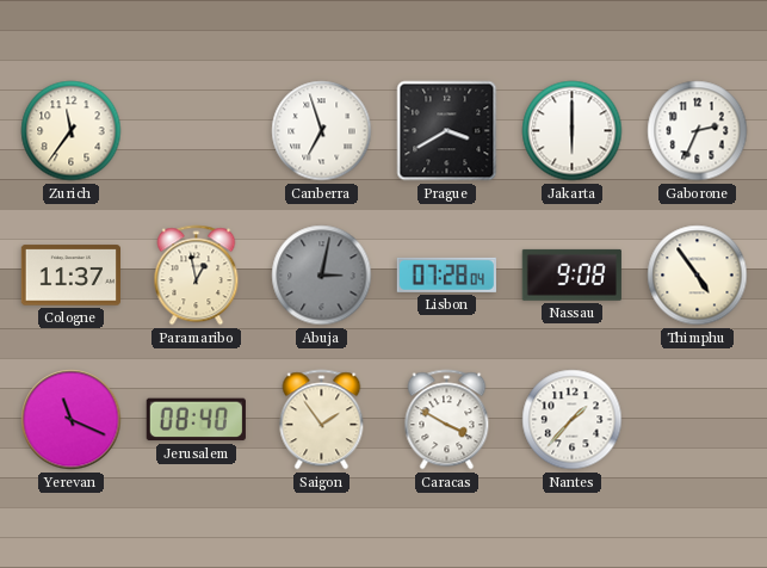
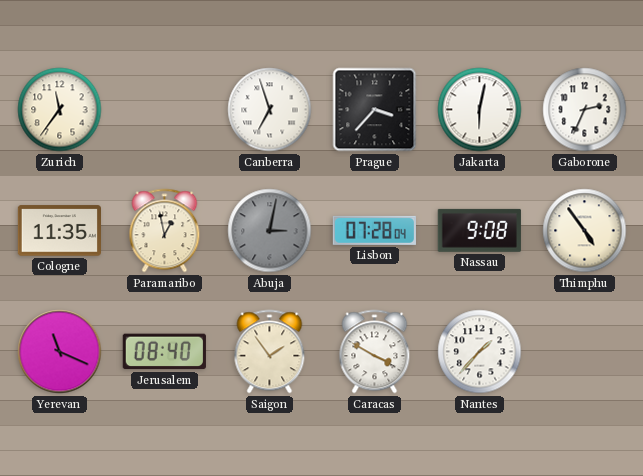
Prague: 3:40 -> 3:37
Jakarta: 6:00 -> 6:02
Cologne: 11:37 -> 11:35
